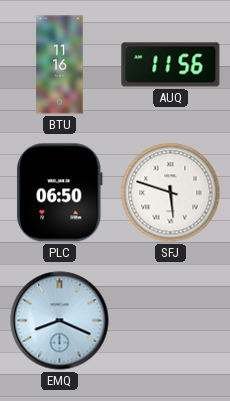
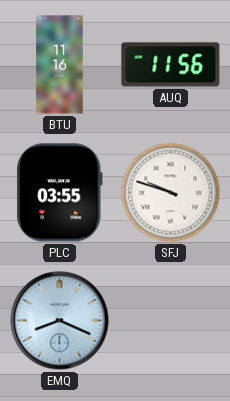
PLC: 06:50 -> 03:55
SFJ: 5:48 -> 9:48
